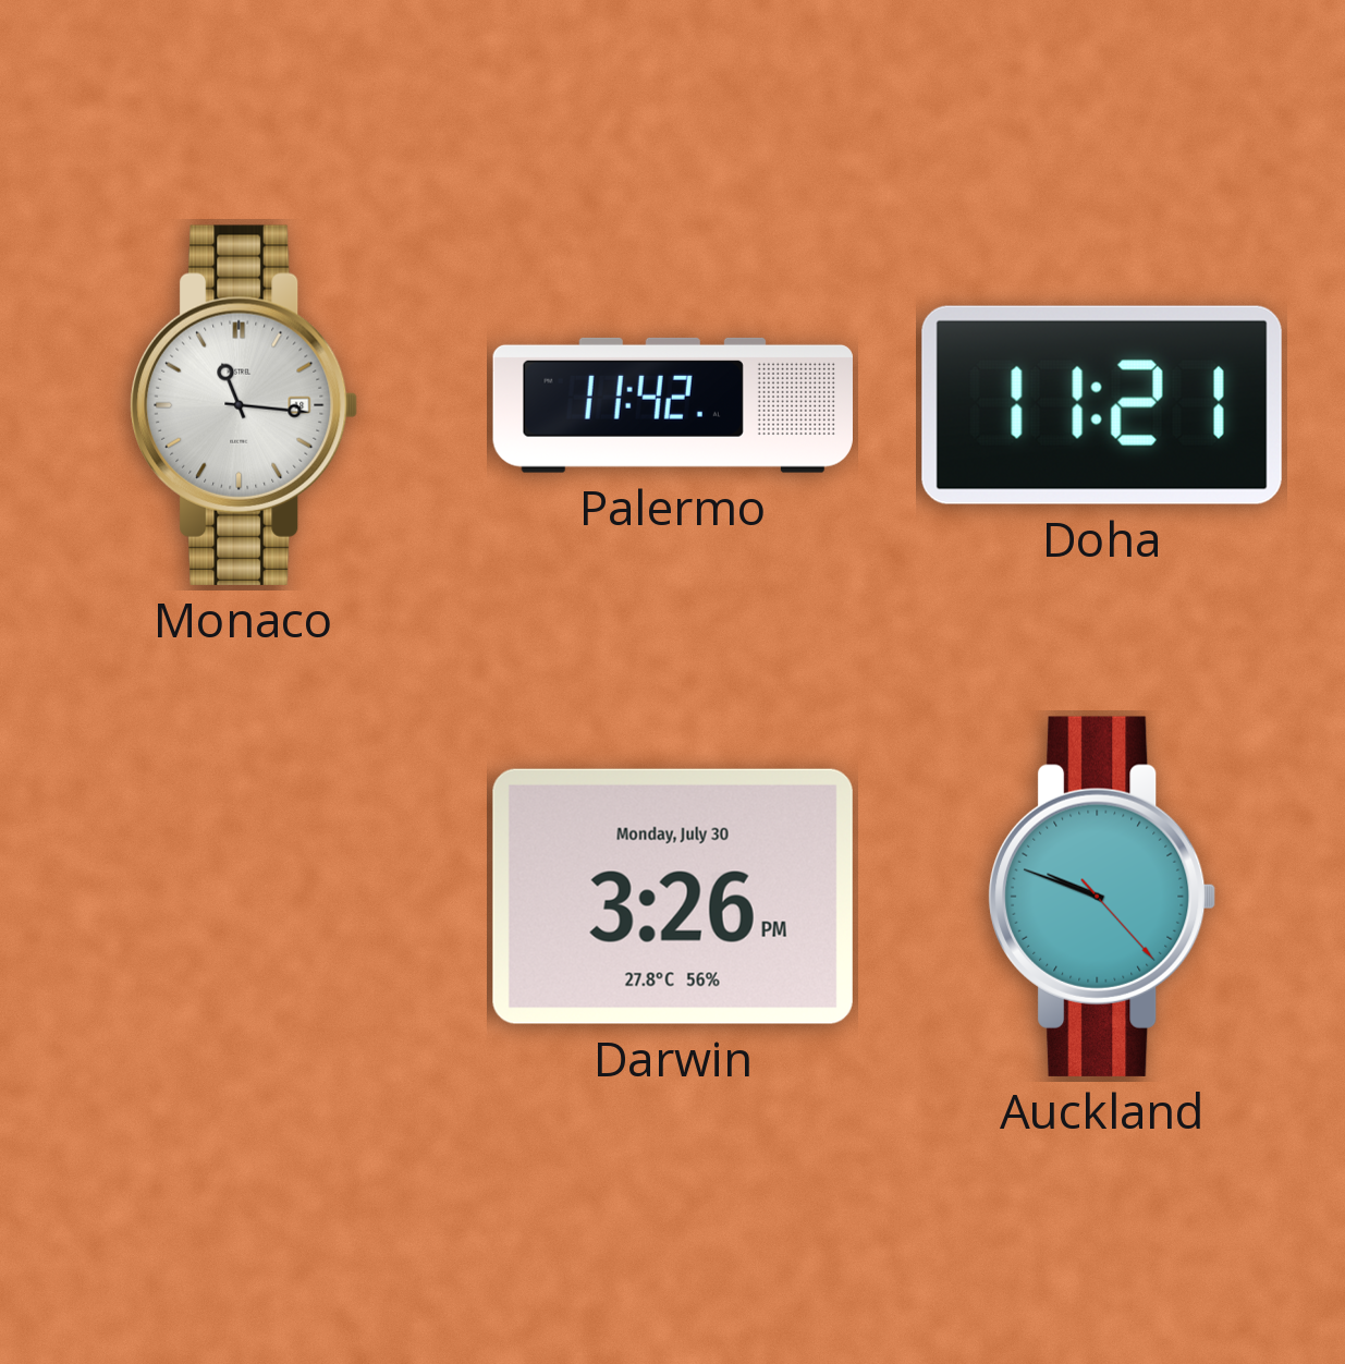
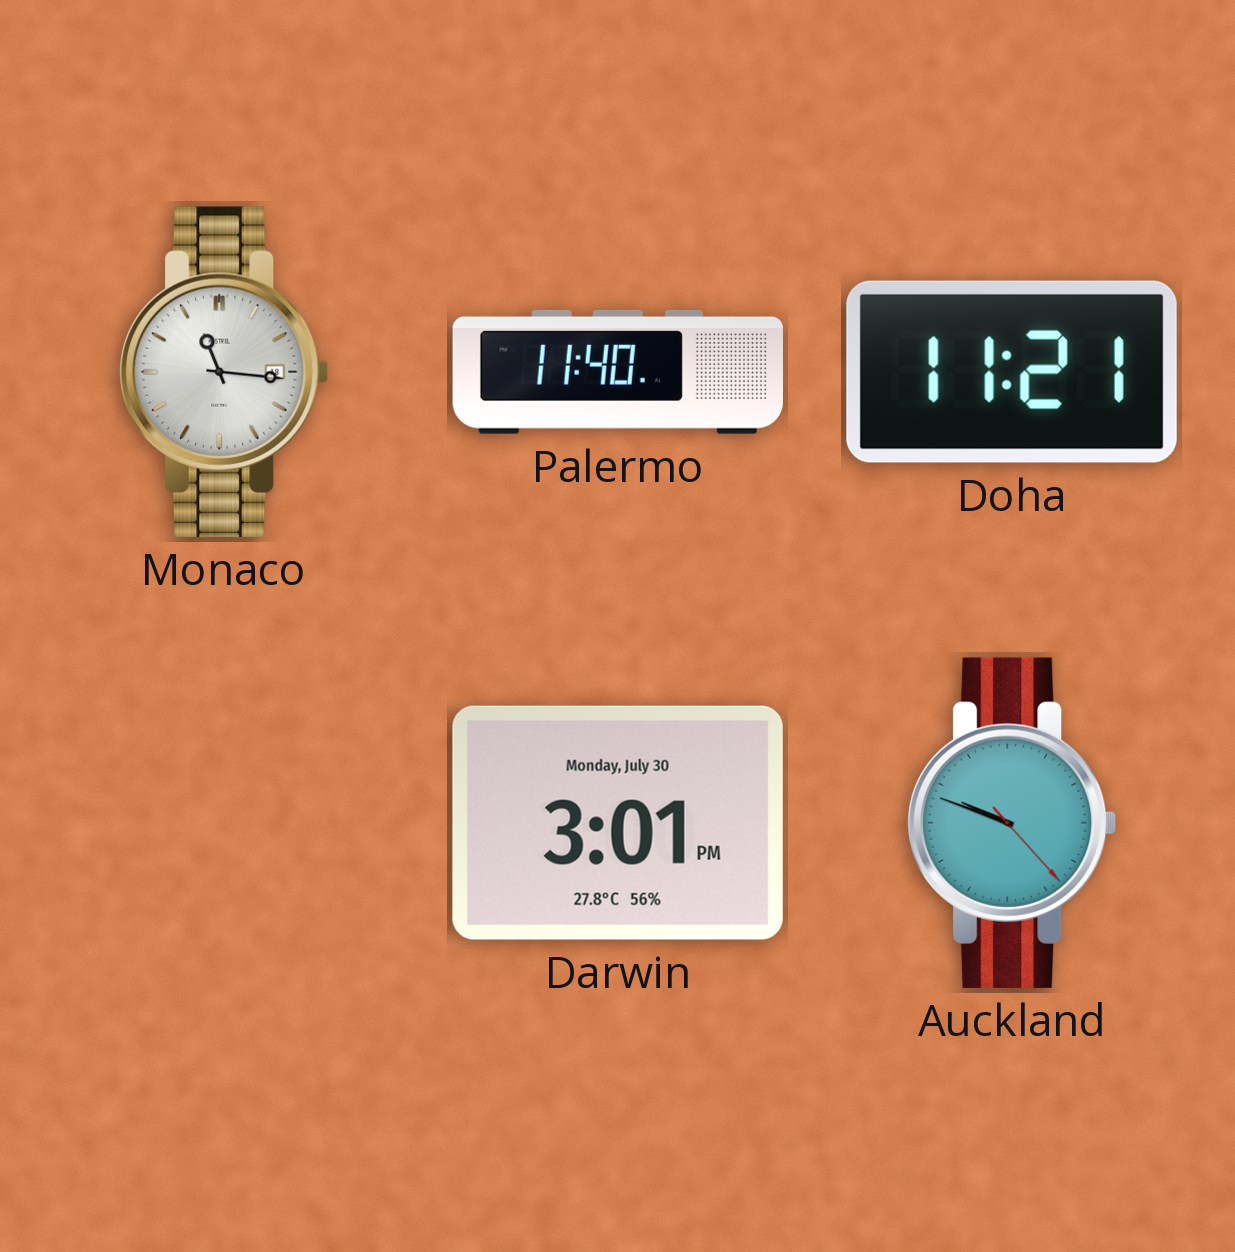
Palermo: 11:42 -> 11:40
Darwin: 3:26 -> 3:01
